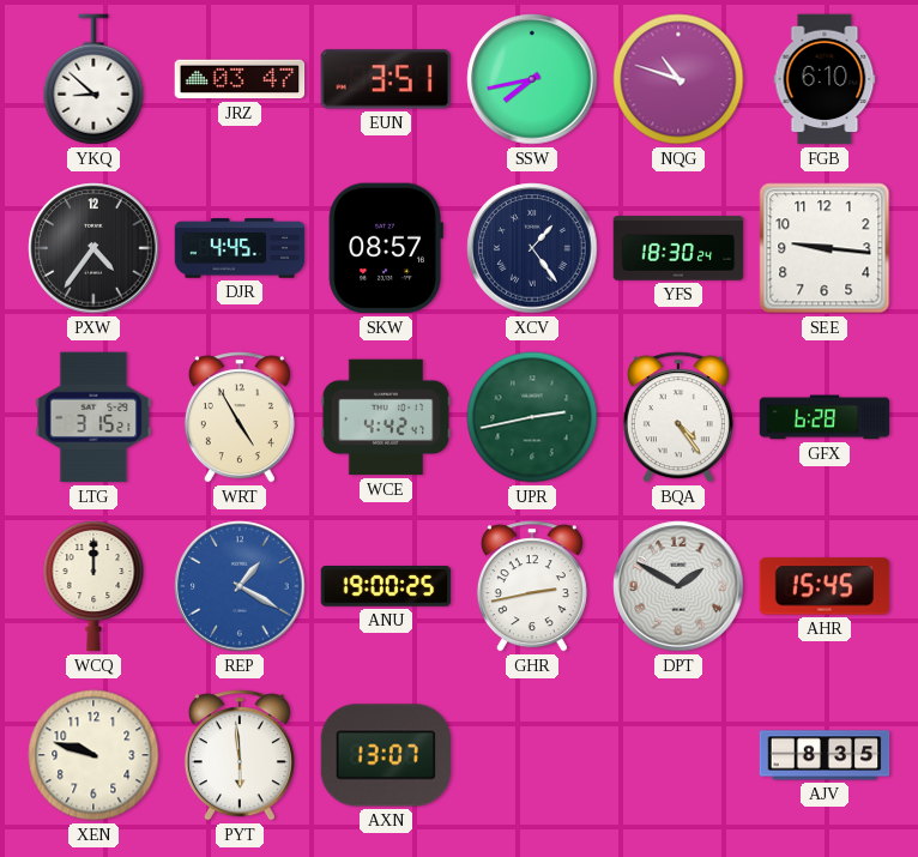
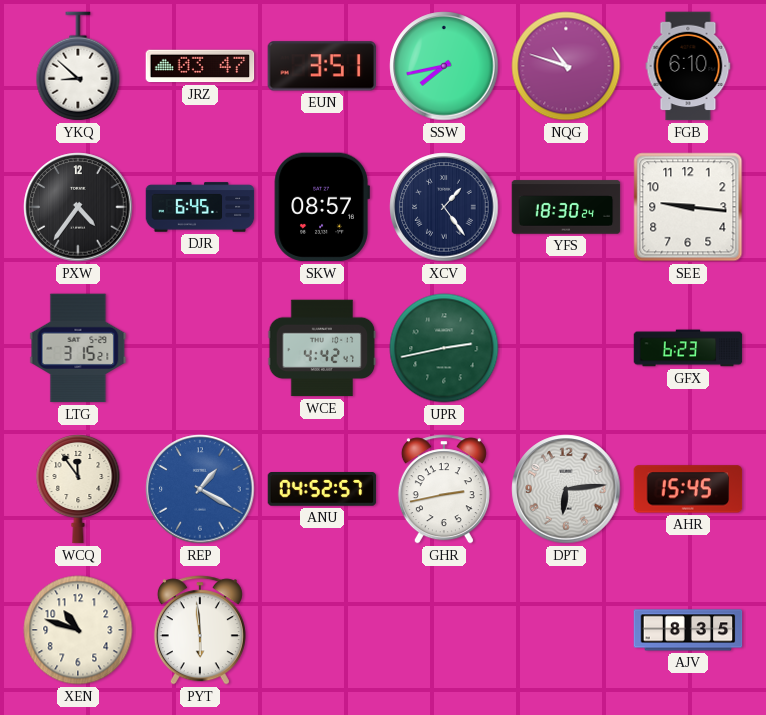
DJR: 4:45 -> 6:45
WRT: 4:55 -> none
BQA: 4:24 -> none
GFX: 6:28 -> 6:23
WCQ: 12:00 -> 11:54
ANU: 19:00 -> 04:52
DPT: 1:50 -> 6:14
XEN: 9:48 -> 10:48
AXN: 13:07 -> none
